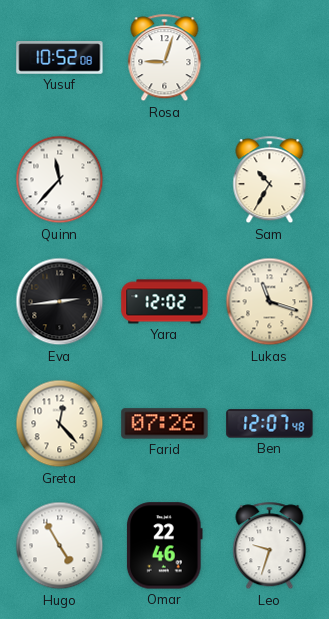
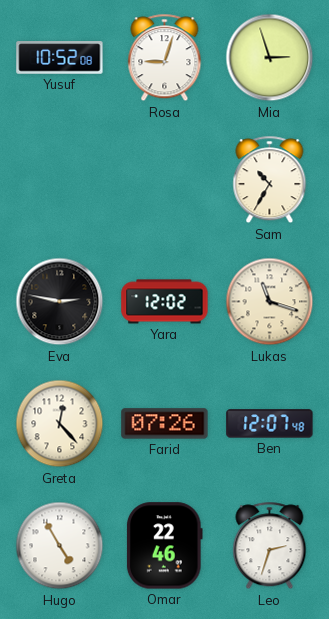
Mia: none -> 2:57
Quinn: 11:37 -> none
Eva: 2:44 -> 2:47
Leo: 9:33 -> 2:33
